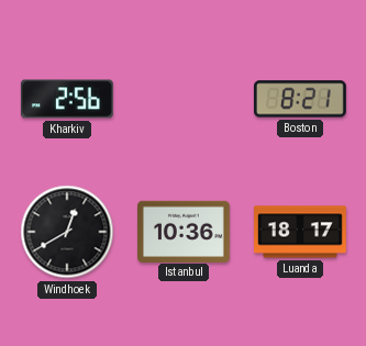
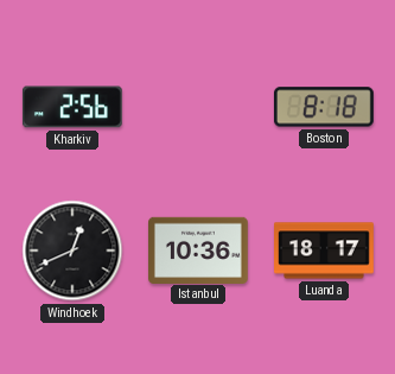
Boston: 8:21 -> 8:18
Windhoek: 12:40 -> 12:41
